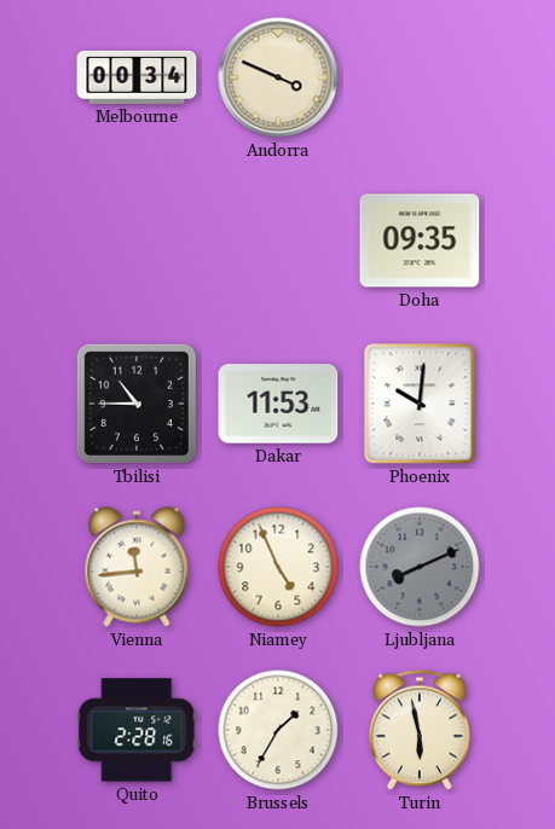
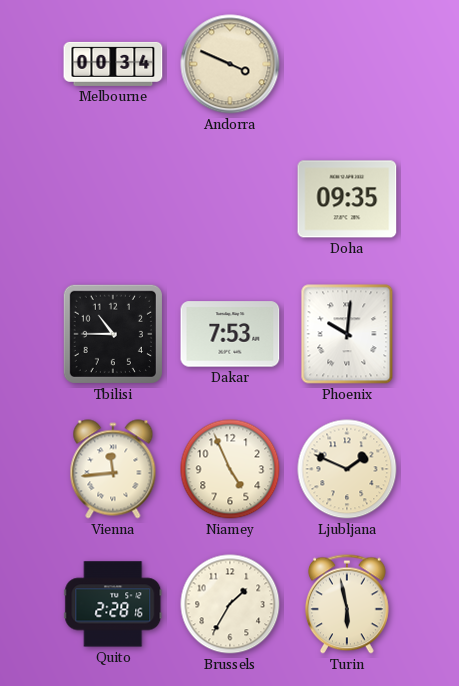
Dakar: 11:53 -> 7:53
Ljubljana: 8:11 -> 1:49
Ljubljana dial: grey -> cream
